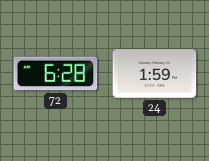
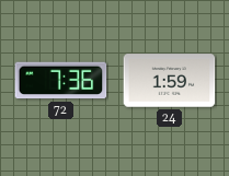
72: 6:28 -> 7:36
